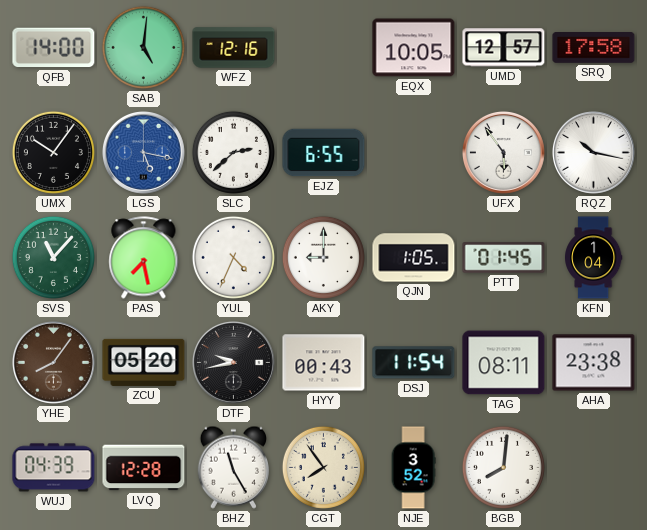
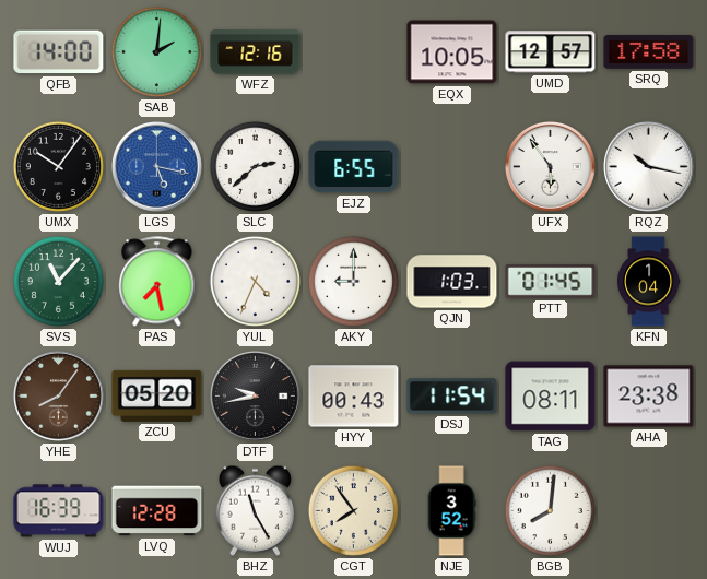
SAB: 5:01 -> 2:01
QJN: 1:05 -> 1:03
WUJ: 04:39 -> 16:39
